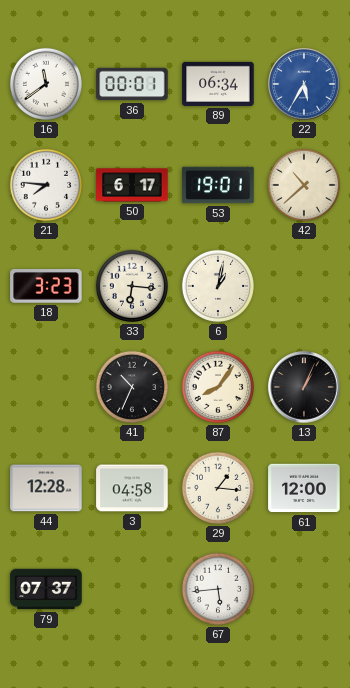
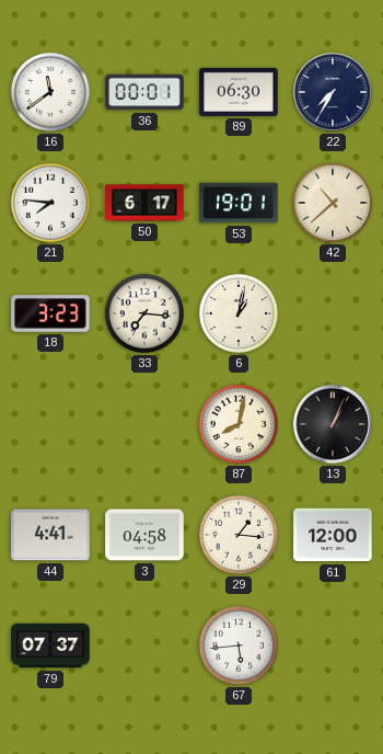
89: 06:34 -> 06:30
22: 5:35 -> 7:35
22 dial: blue -> navy
33: 6:16 -> 7:16
41: 10:34 -> none
87: 8:06 -> 8:02
44: 12:28 -> 4:41
